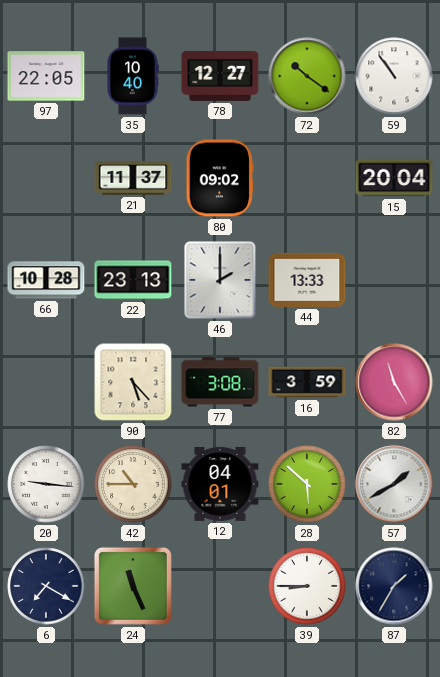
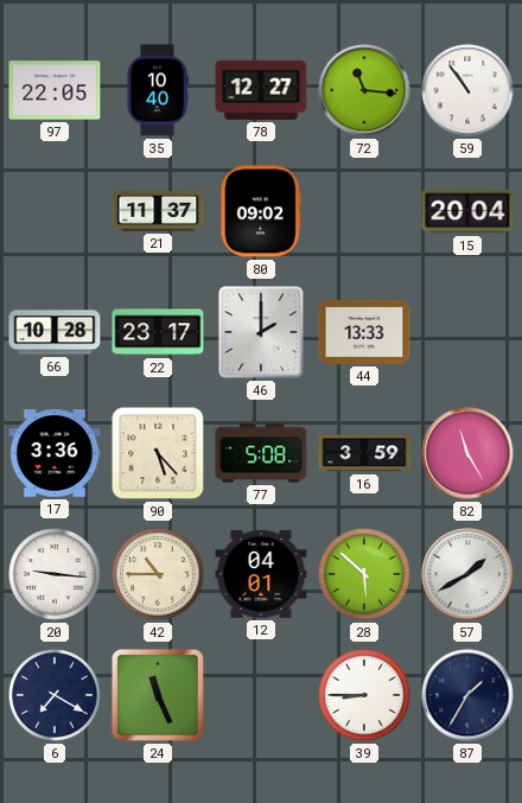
72: 10:21 -> 11:16
22: 23:13 -> 23:17
17: none -> 3:36
77: 3:08 -> 5:08
